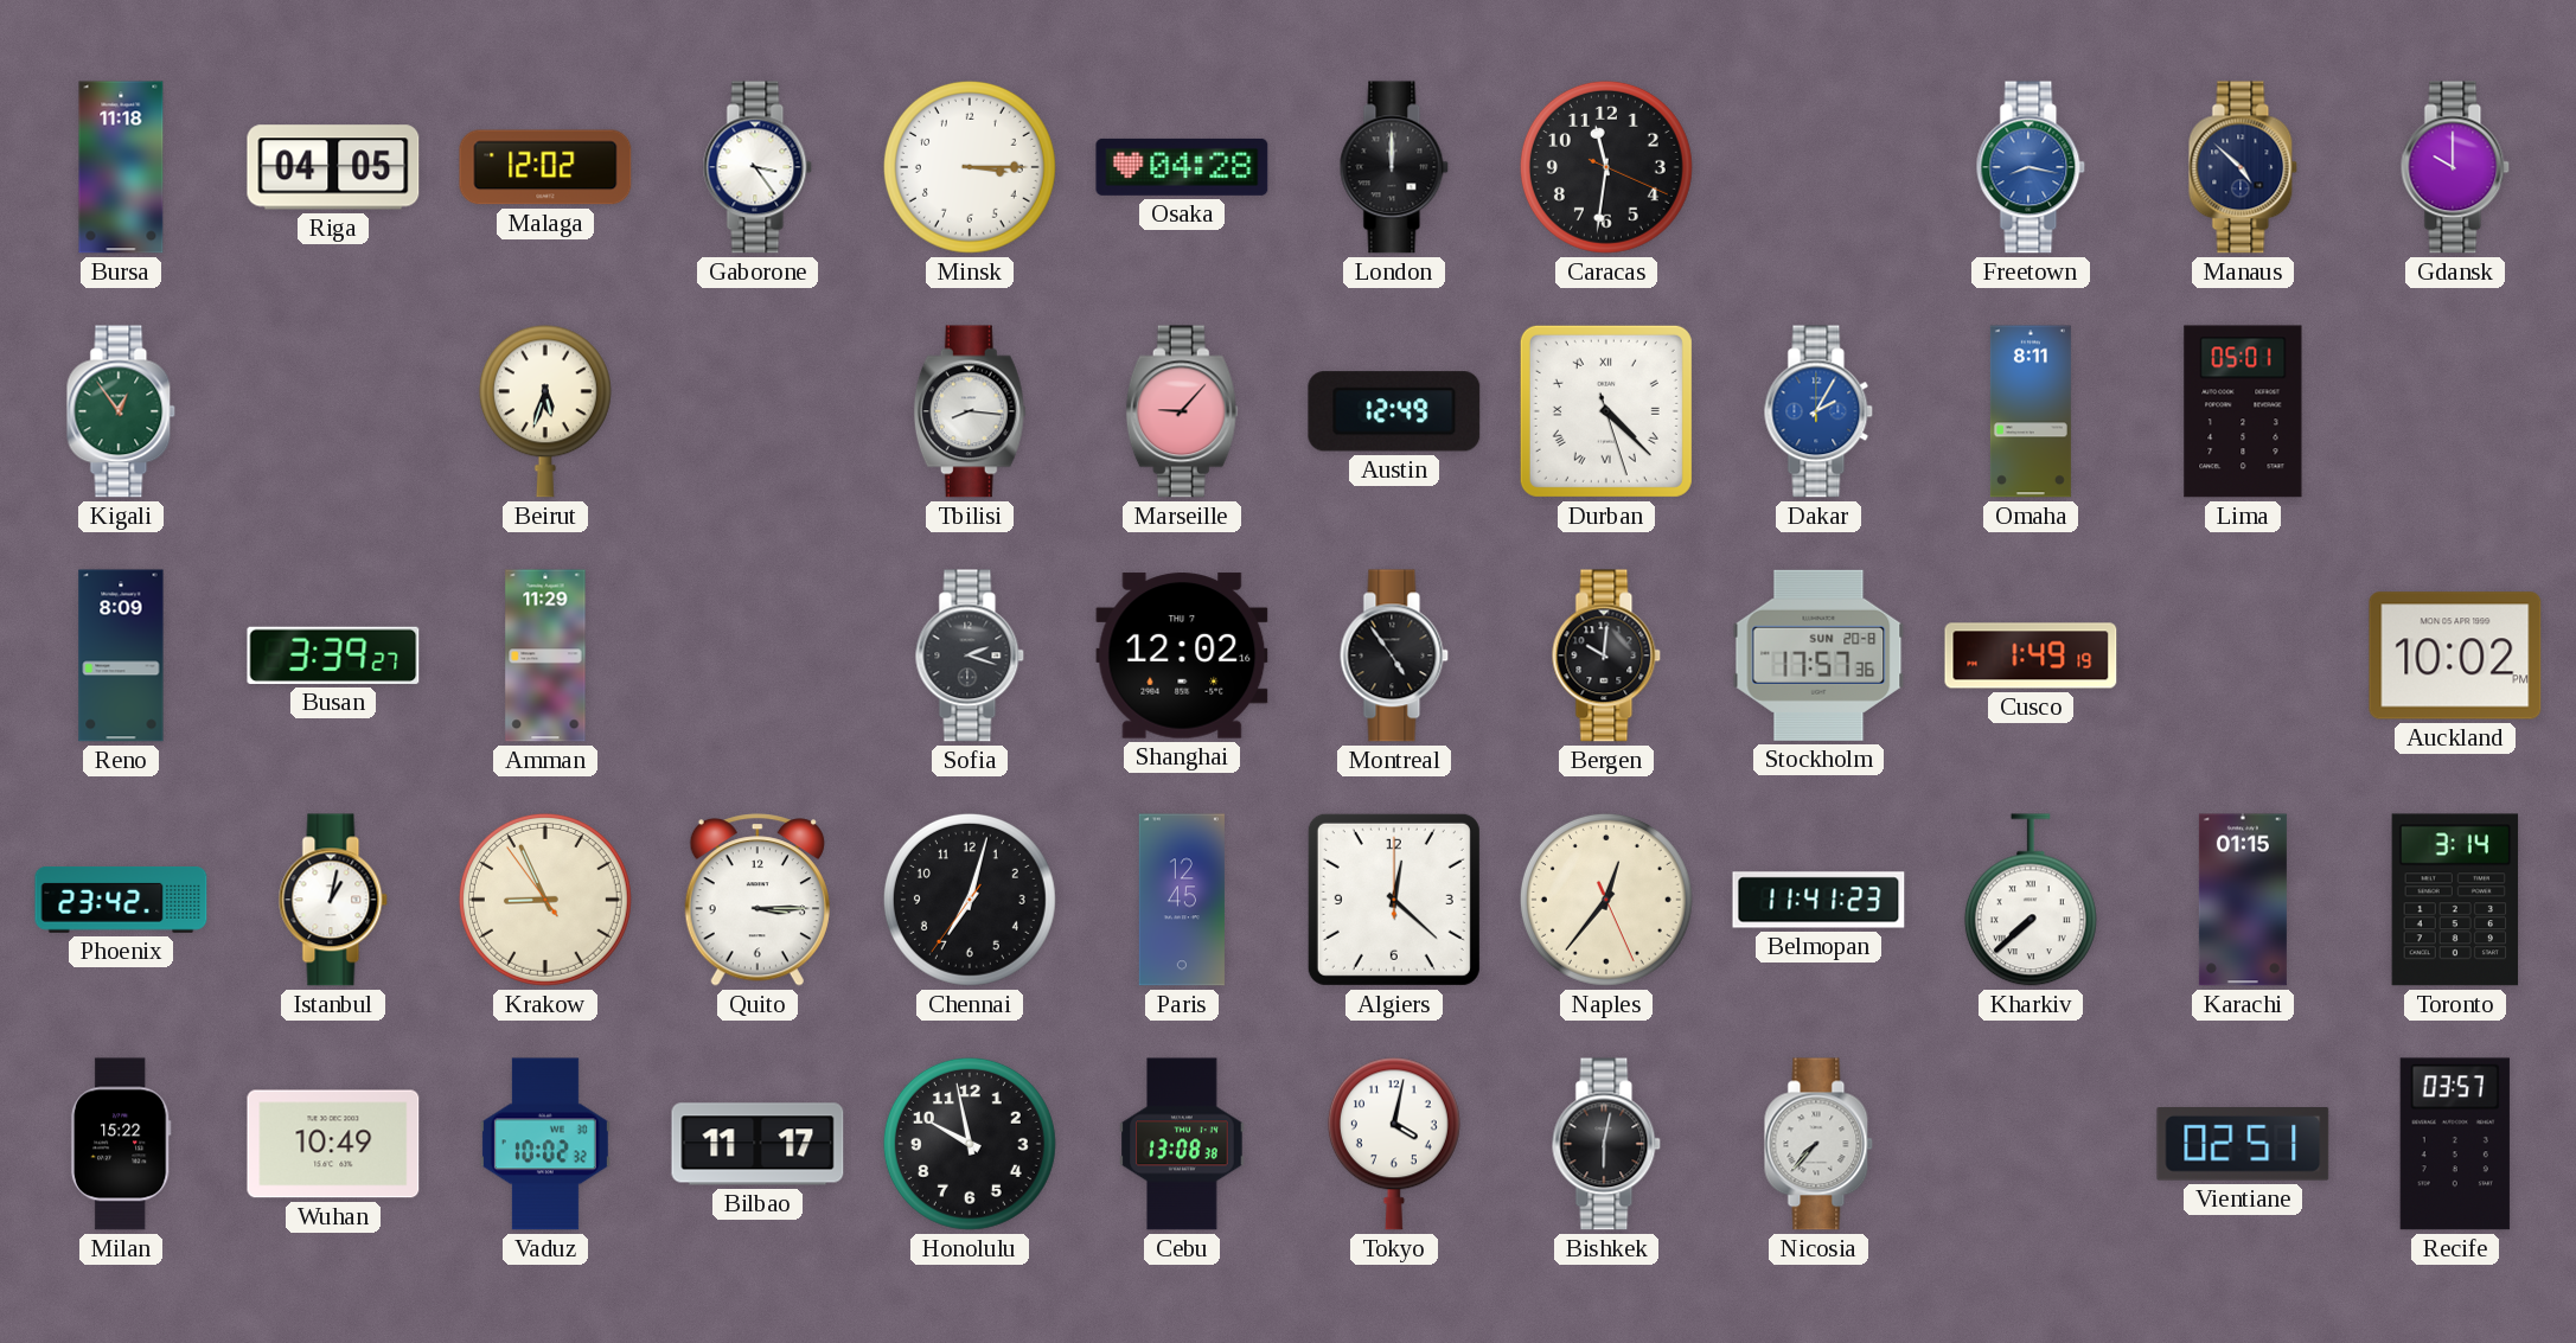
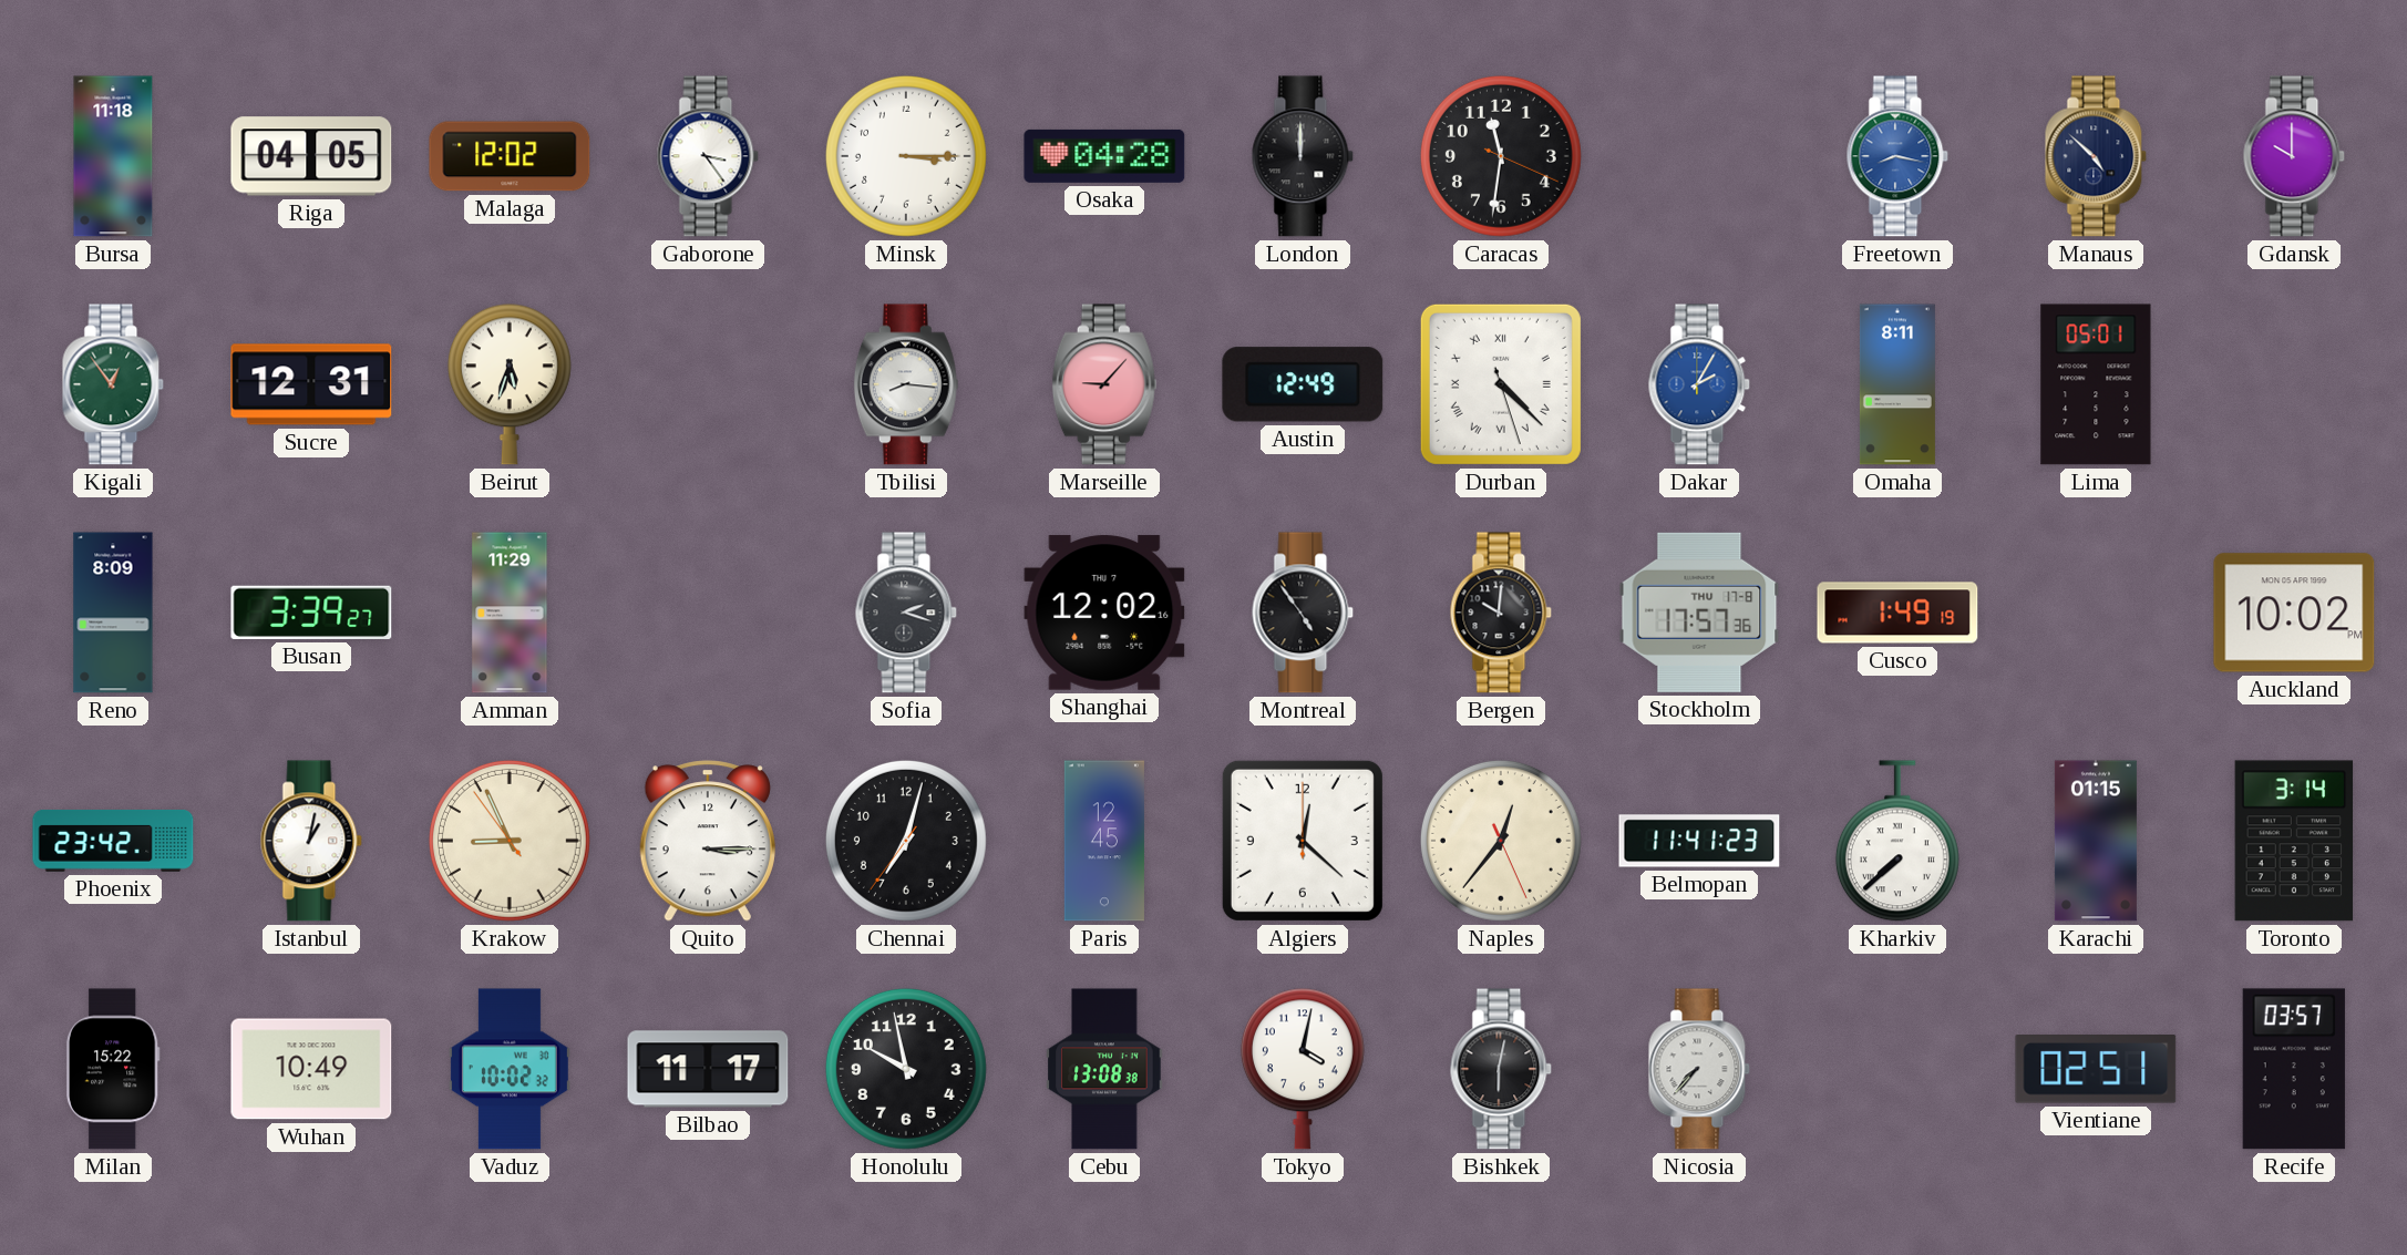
Sucre: none -> 12:31
Stockholm date: SUN 20-8 -> THU 17-8
